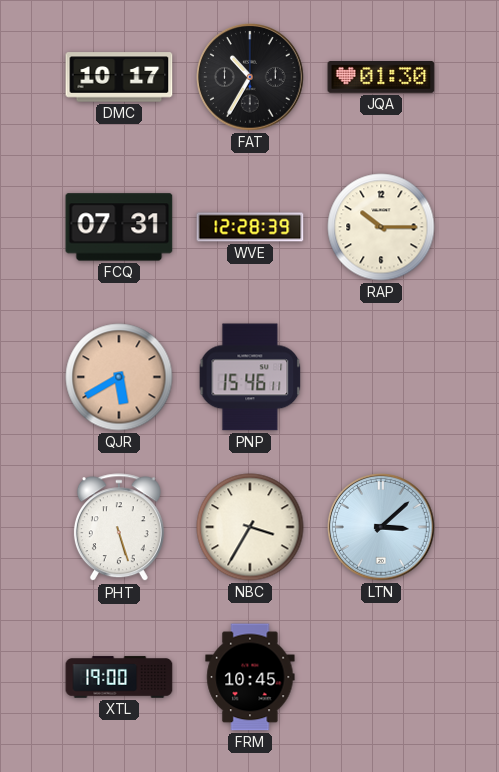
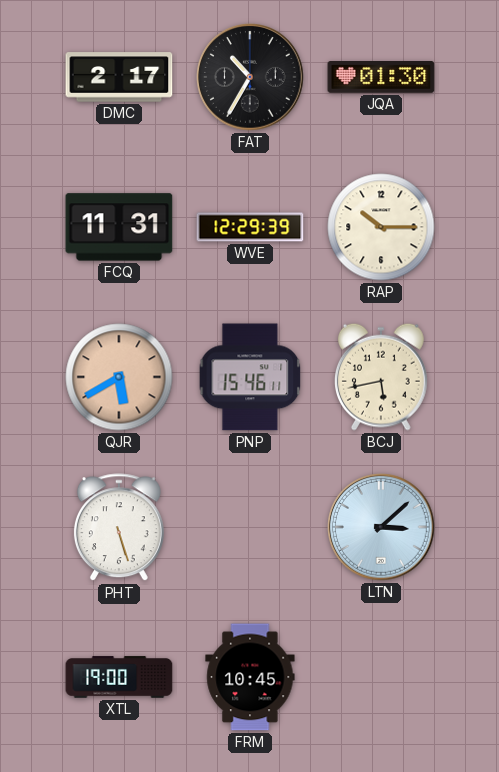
DMC: 10:17 -> 2:17
FCQ: 07:31 -> 11:31
WVE: 12:28 -> 12:29
BCJ: none -> 5:43
NBC: 3:35 -> none
